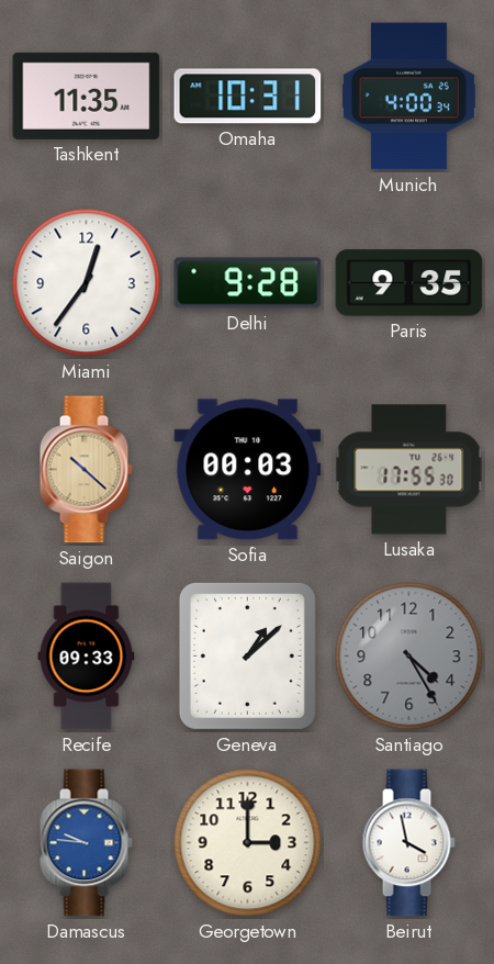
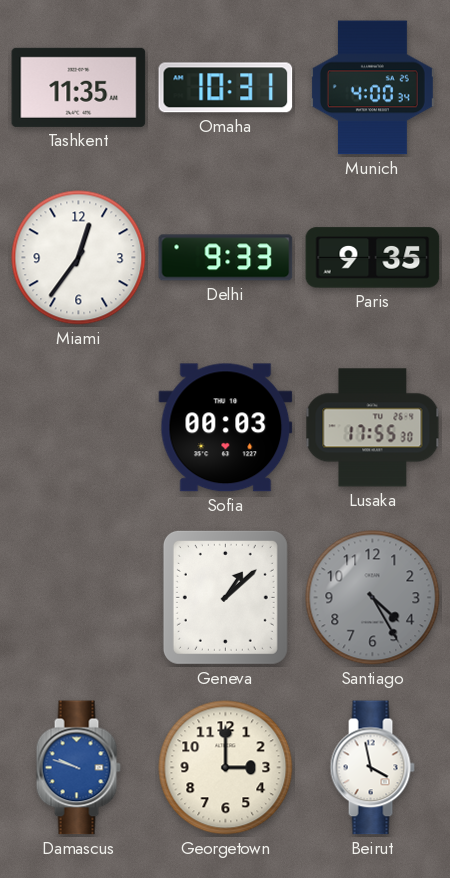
Delhi: 9:28 -> 9:33
Saigon: 10:22 -> none
Recife: 09:33 -> none
Damascus: 9:46 -> 9:48
